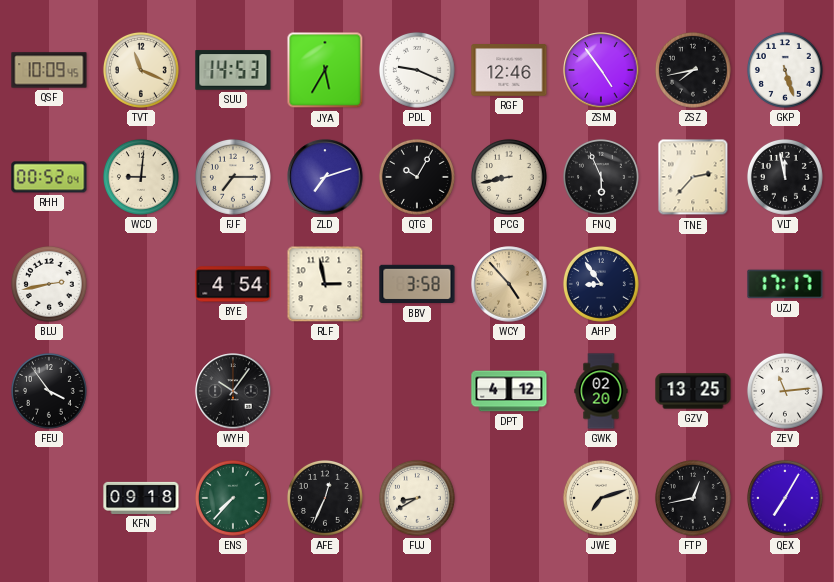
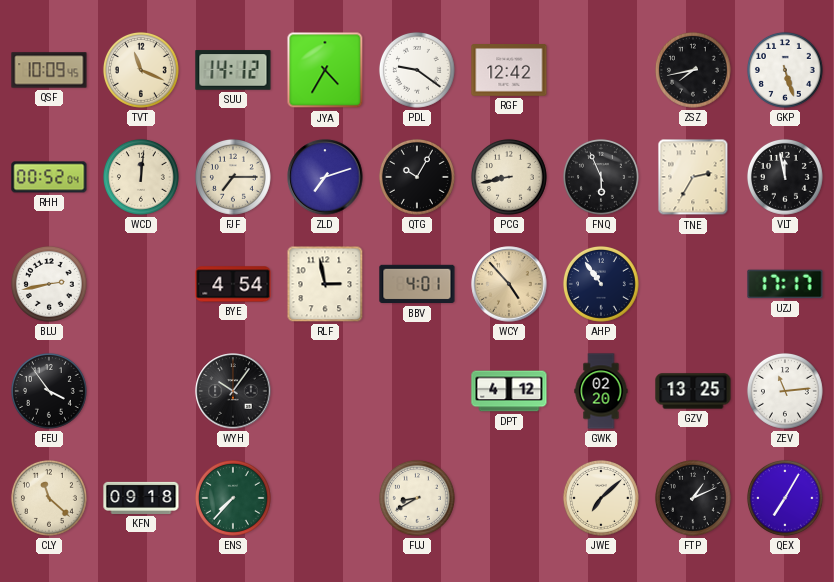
SUU: 14:53 -> 14:12
JYA: 5:35 -> 4:35
PDL: 9:19 -> 9:21
RGF: 12:46 -> 12:42
ZSM: 4:54 -> none
WCD: 9:01 -> 12:01
TNE: 2:37 -> 2:35
BBV: 3:58 -> 4:01
AHP: 8:54 -> 10:54
CLY: none -> 11:22
AFE: 12:34 -> none
JWE: 7:12 -> 7:08
FTP: 12:43 -> 1:11
